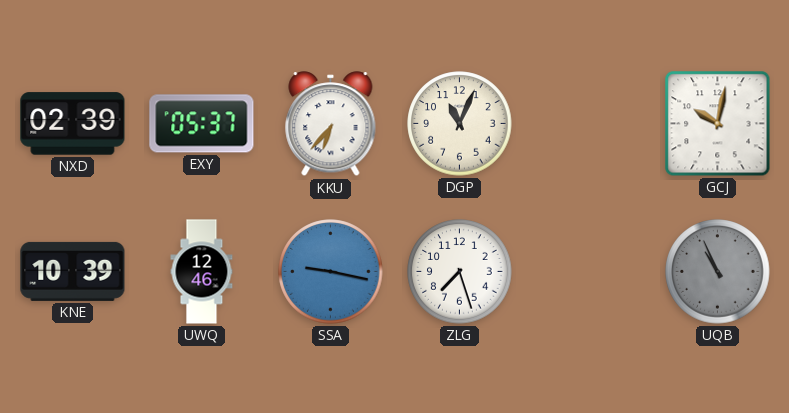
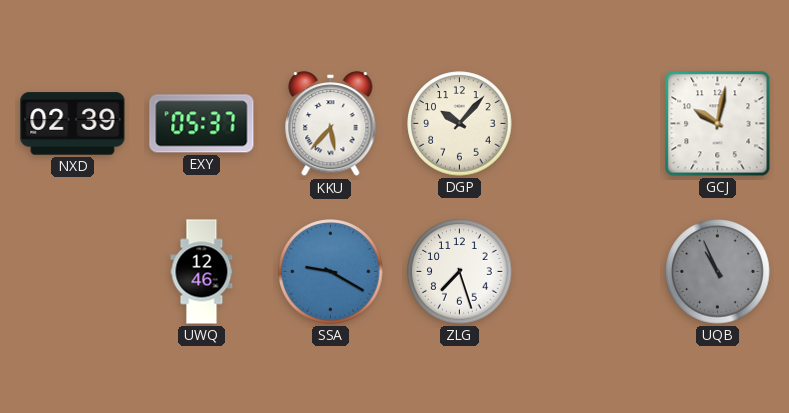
KKU: 6:37 -> 5:37
DGP: 11:04 -> 10:07
KNE: 10:39 -> none
SSA: 9:17 -> 9:20
